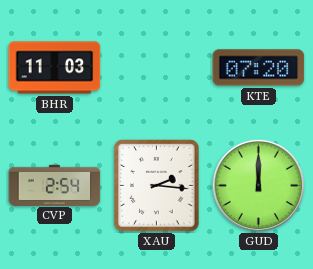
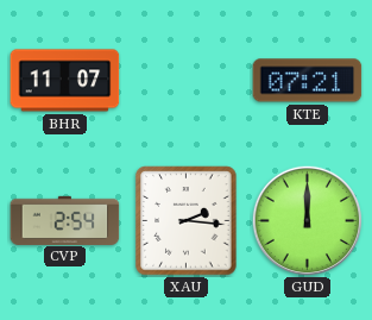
BHR: 11:03 -> 11:07
KTE: 07:20 -> 07:21
